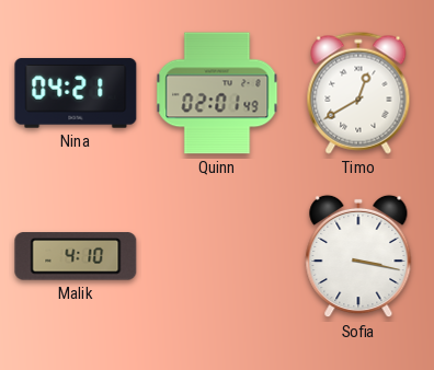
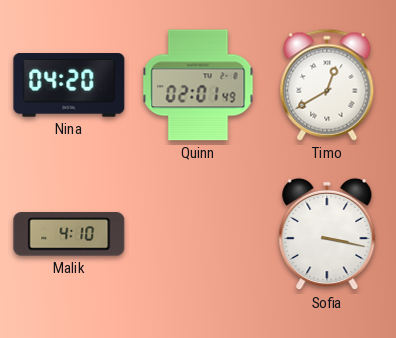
Nina: 04:21 -> 04:20
